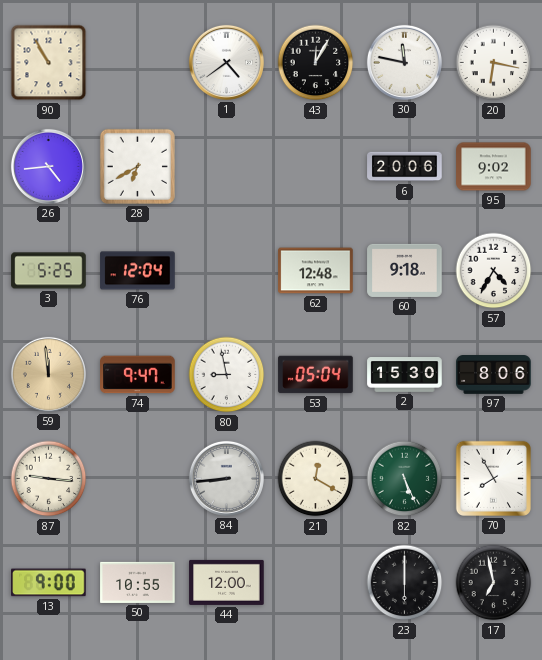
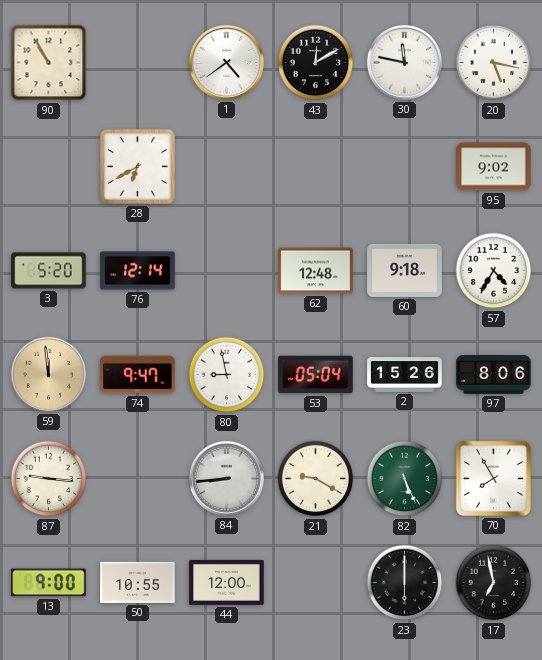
43: 12:05 -> 12:10
20: 6:17 -> 5:17
26: 4:44 -> none
6: 20:06 -> none
3: 5:25 -> 5:20
76: 12:04 -> 12:14
2: 15:30 -> 15:26
21: 12:20 -> 9:20
